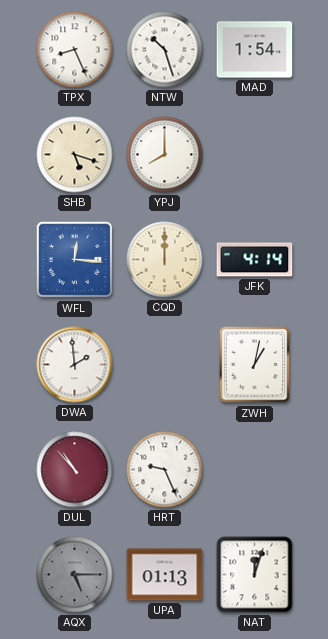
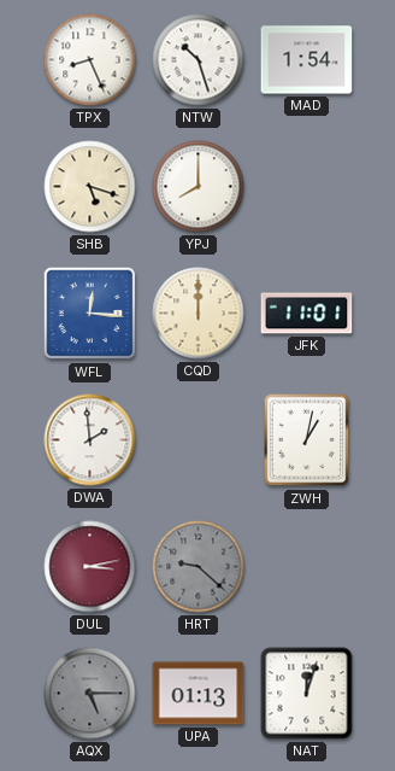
JFK: 4:14 -> 11:01
DUL: 10:53 -> 3:13
HRT: 9:26 -> 9:22
HRT dial: white -> grey
